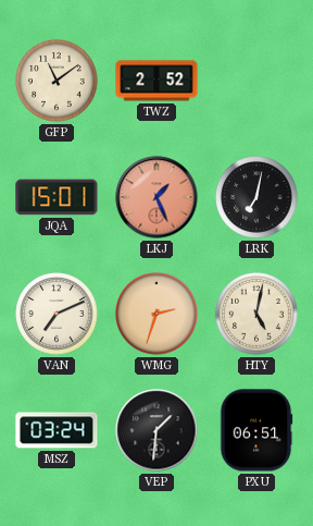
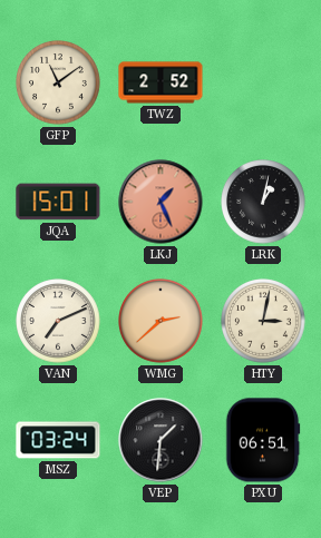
LRK: 7:02 -> 1:02
WMG: 2:33 -> 2:38
HTY: 5:02 -> 3:02
